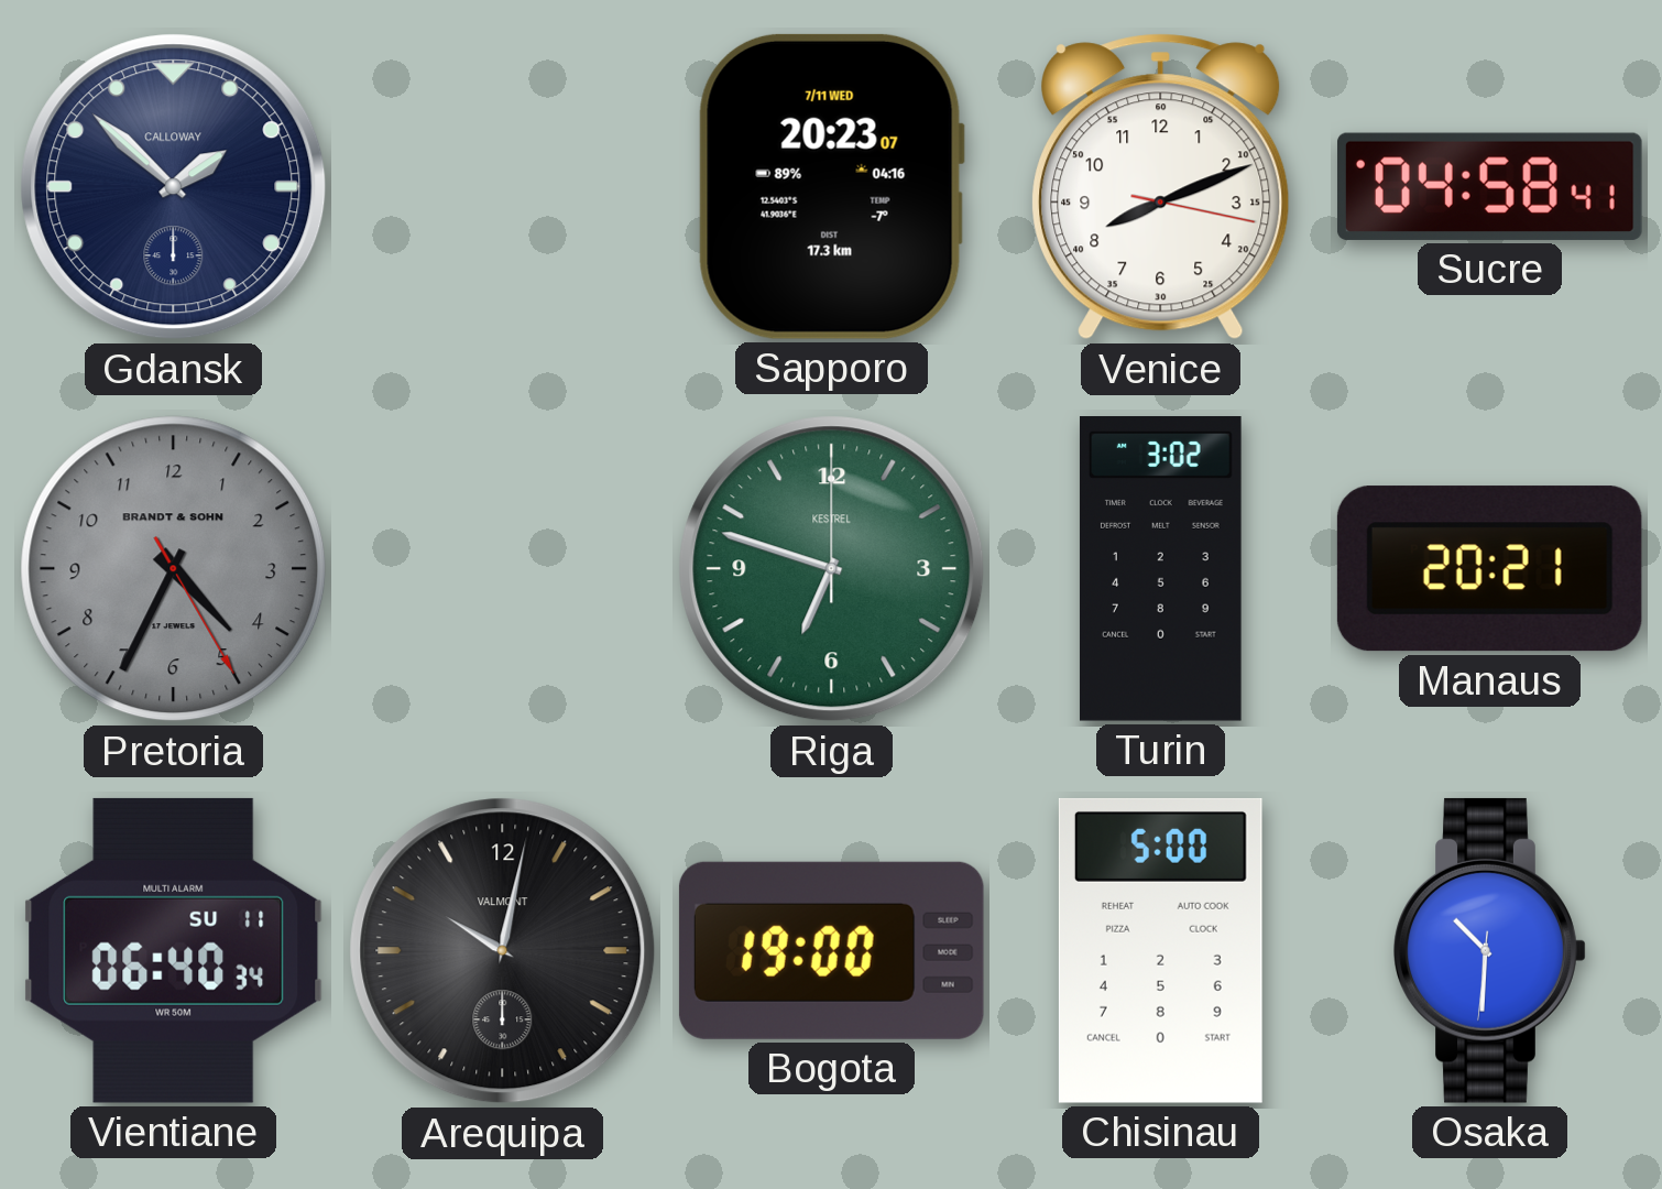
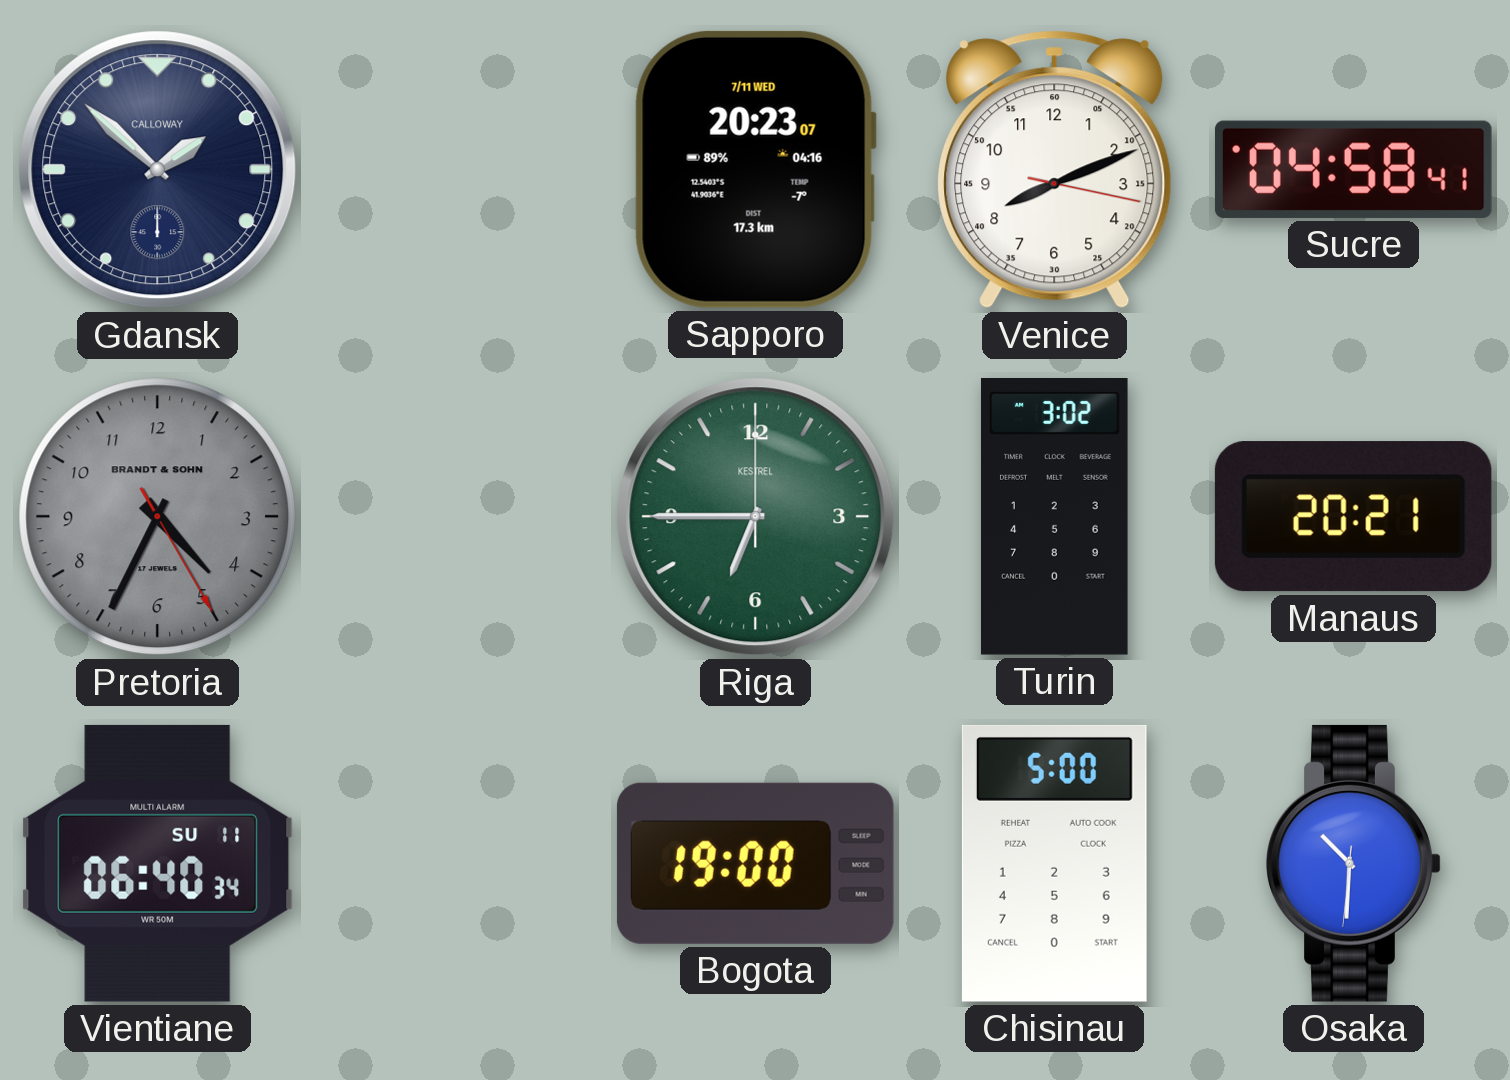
Riga: 6:48 -> 6:45
Arequipa: 10:02 -> none
